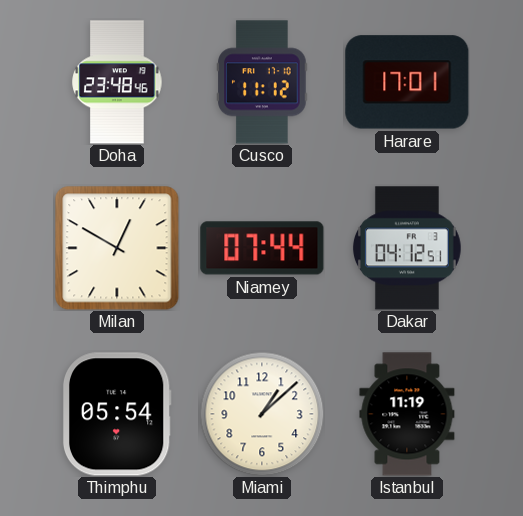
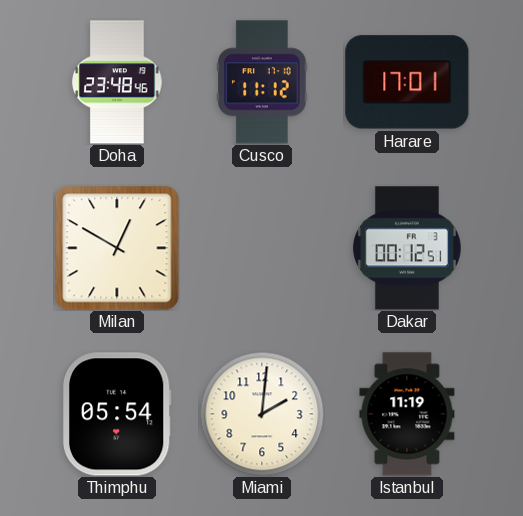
Niamey: 07:44 -> none
Dakar: 04:12 -> 00:12
Miami: 1:08 -> 2:01
